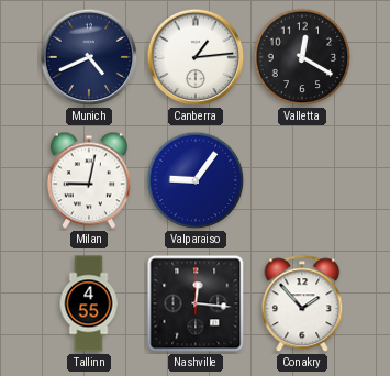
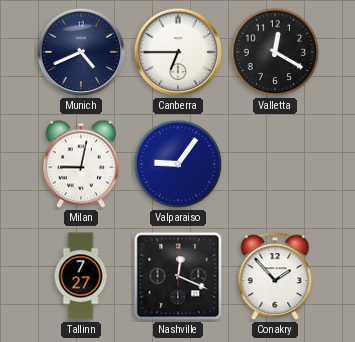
Canberra: 1:14 -> 6:45
Tallinn: 4:55 -> 7:27
Nashville: 12:16 -> 12:19
